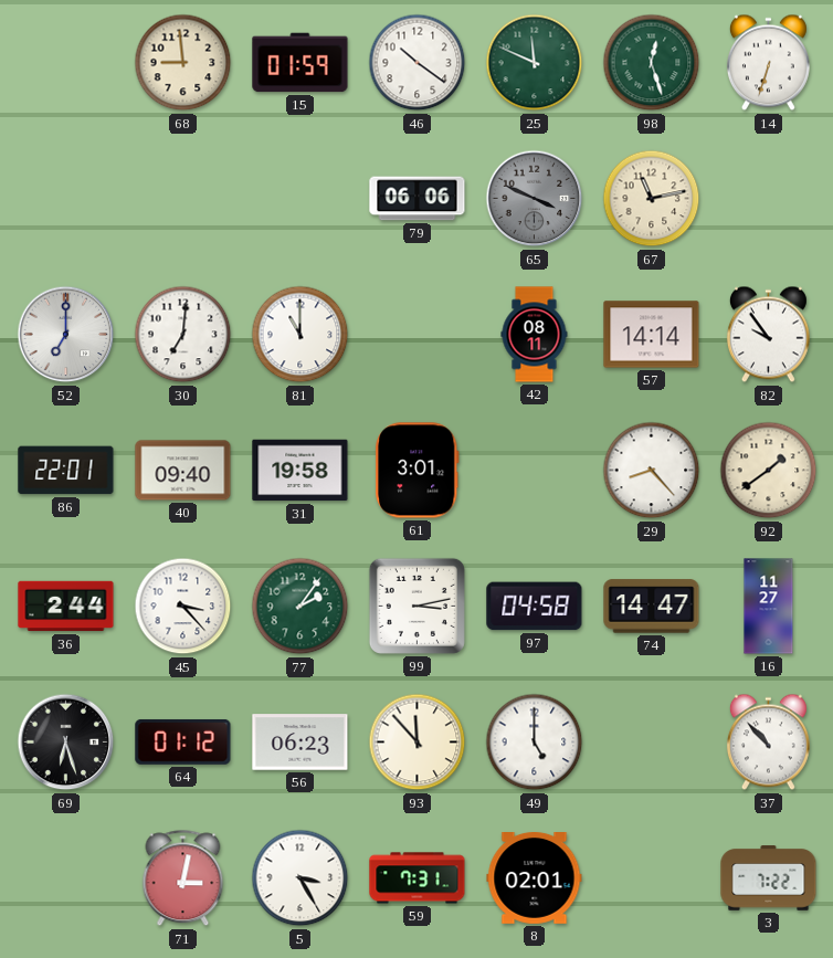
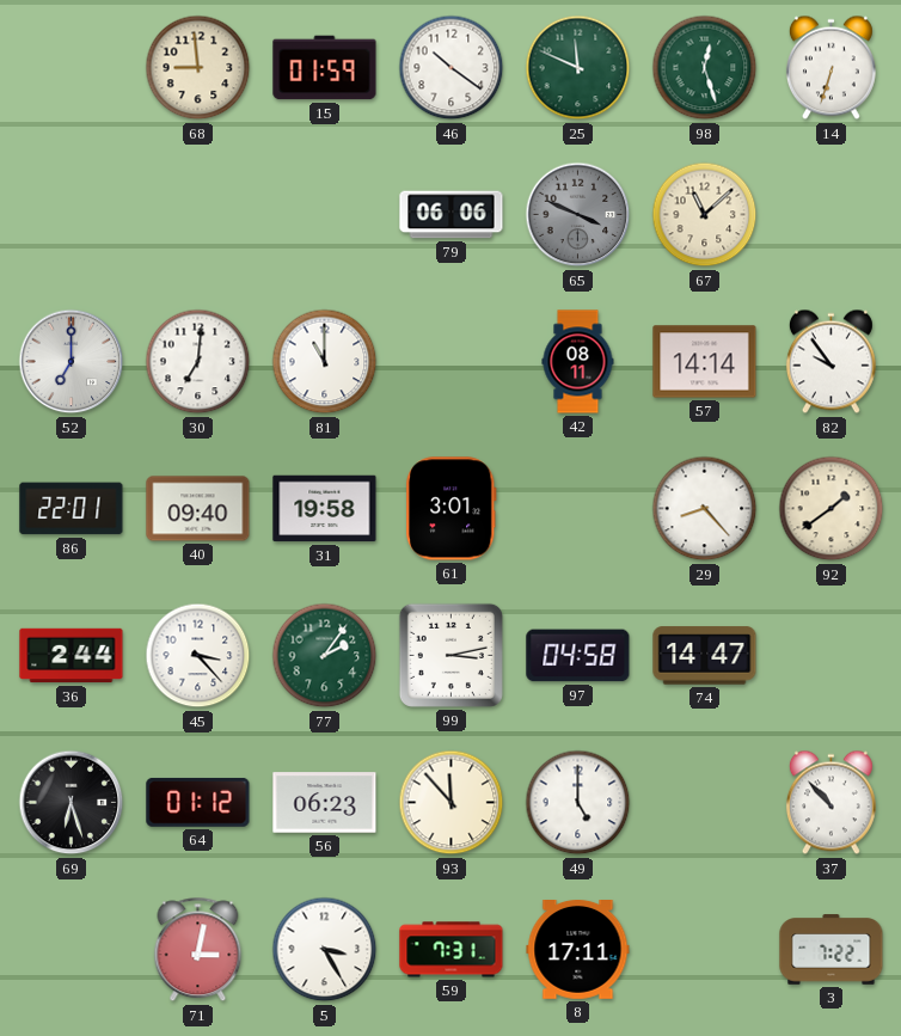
67: 11:13 -> 11:08
16: 11:27 -> none
8: 02:01 -> 17:11
